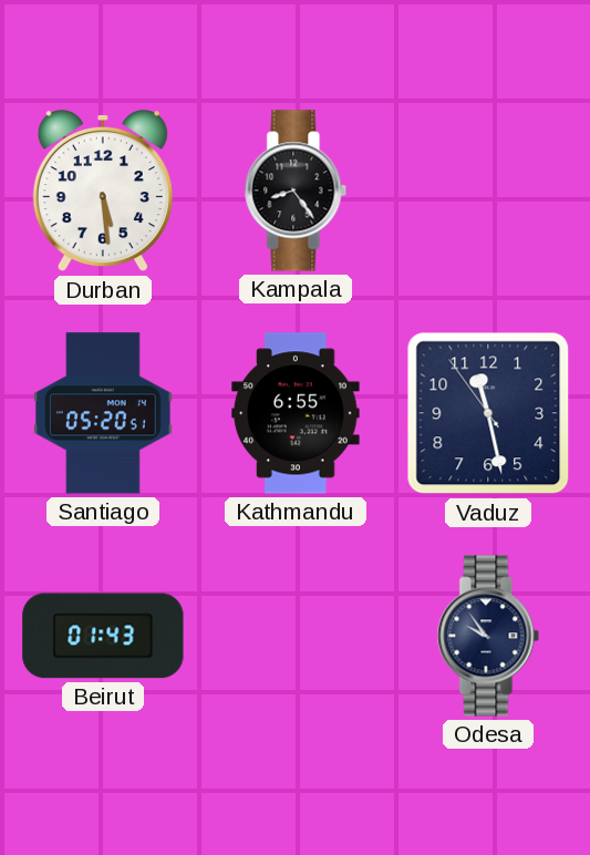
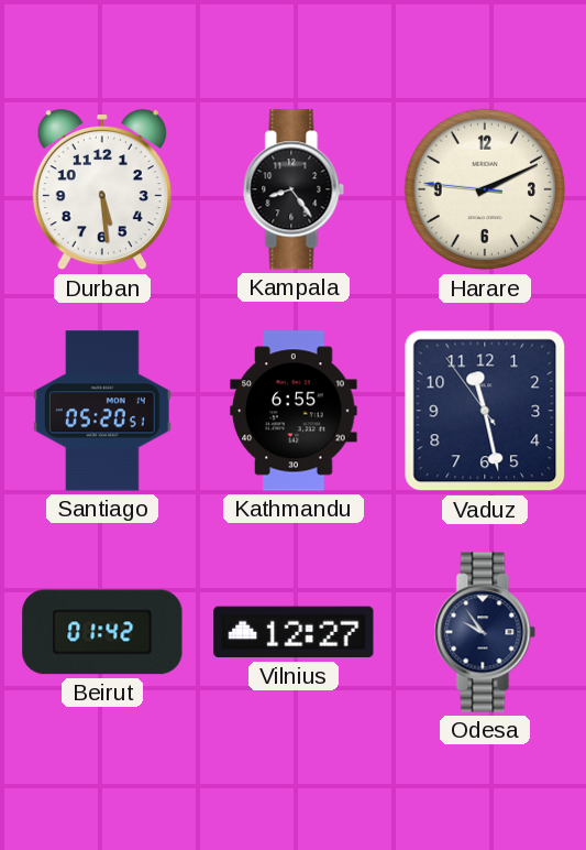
Harare: none -> 2:10
Beirut: 01:43 -> 01:42
Vilnius: none -> 12:27
